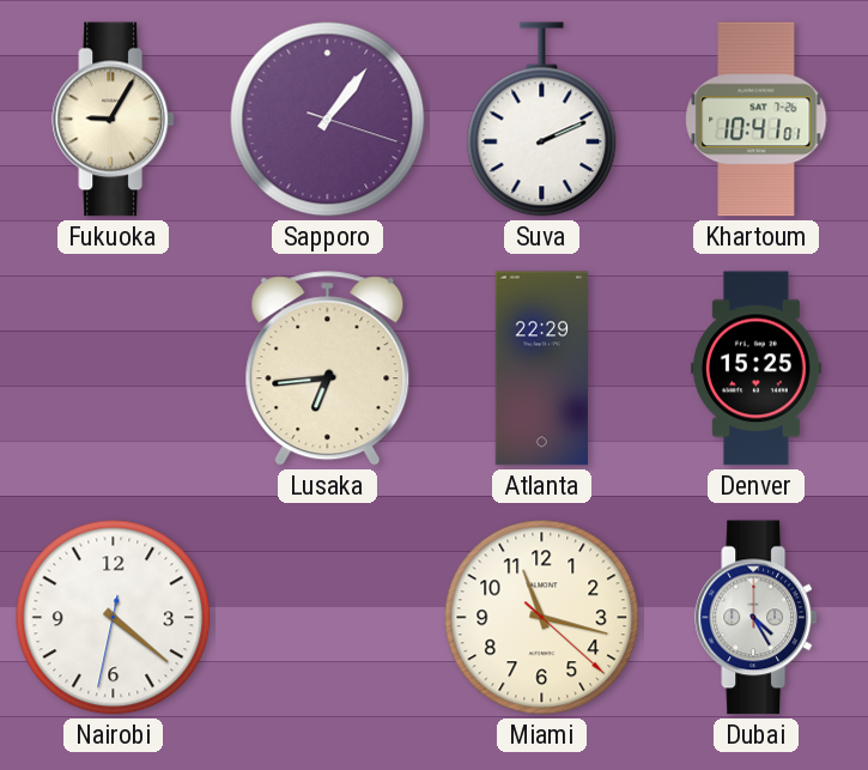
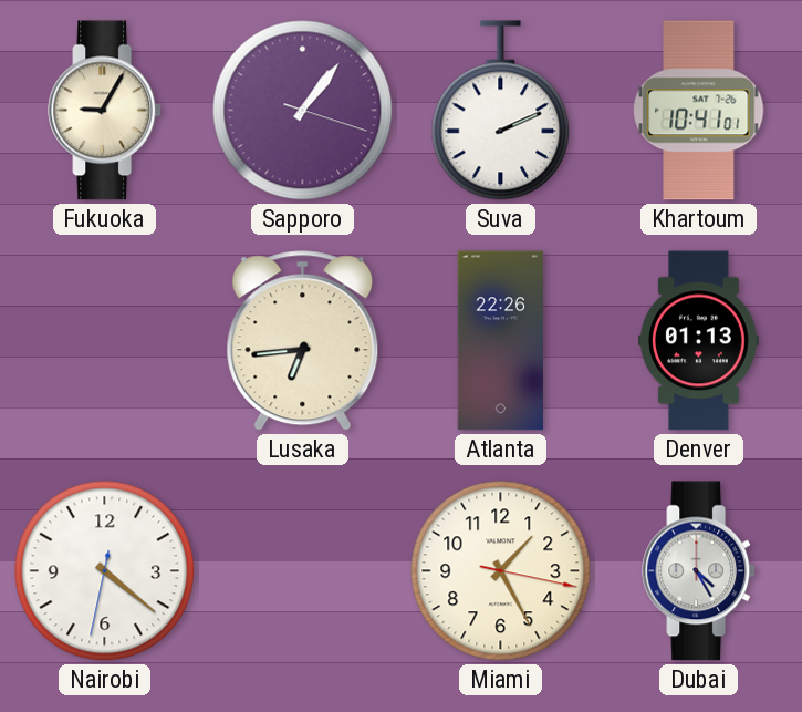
Atlanta: 22:29 -> 22:26
Denver: 15:25 -> 01:13
Miami: 11:17 -> 1:25
